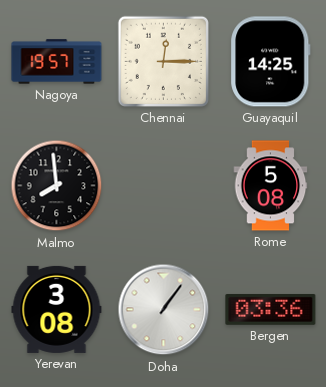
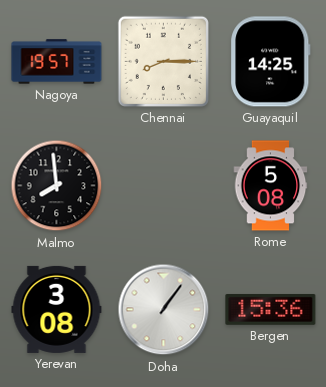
Chennai: 12:15 -> 8:15
Bergen: 03:36 -> 15:36
